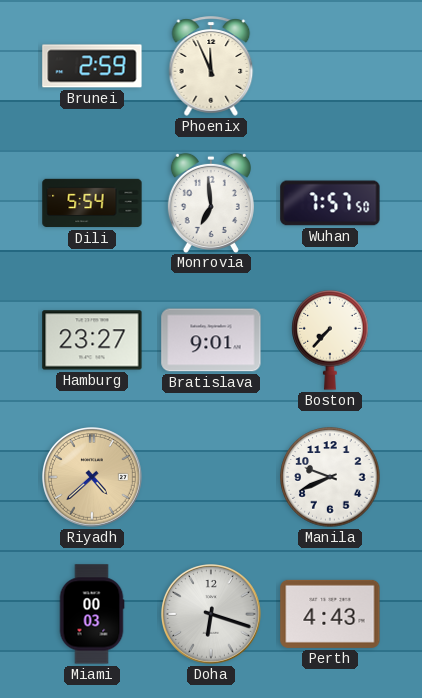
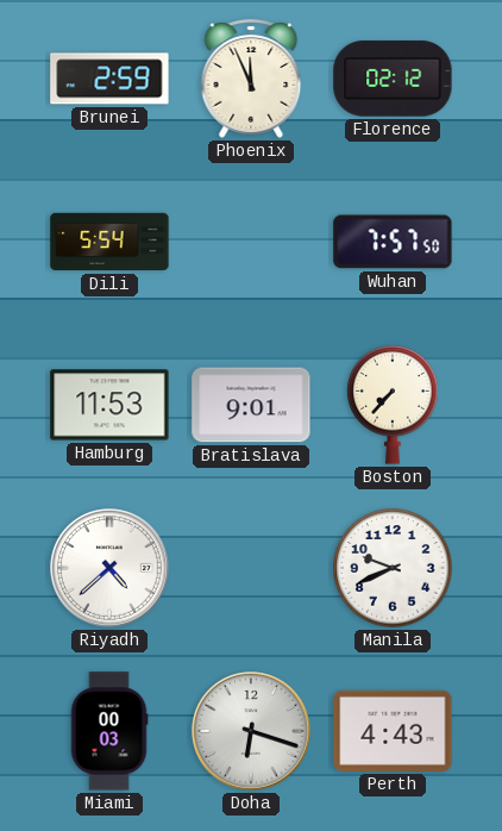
Florence: none -> 02:12
Monrovia: 6:59 -> none
Hamburg: 23:27 -> 11:53
Riyadh dial: champagne -> white
